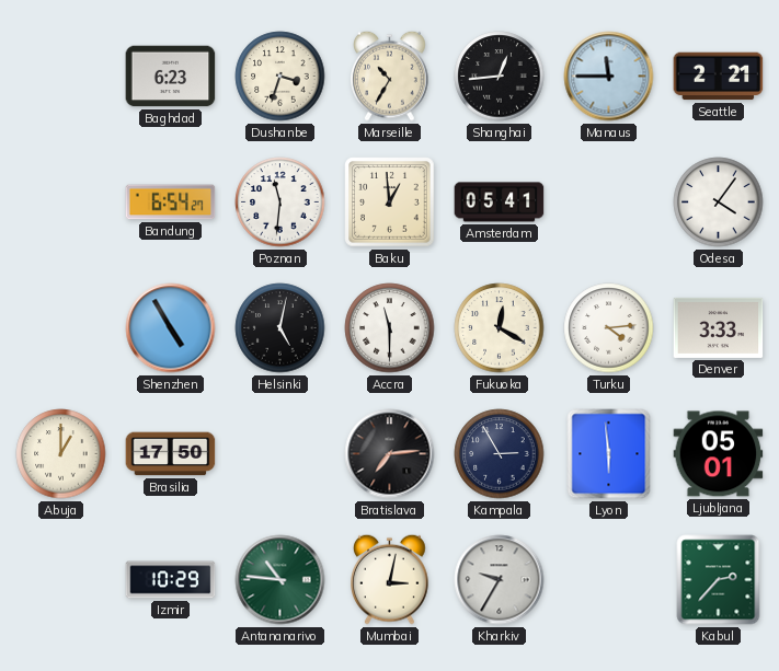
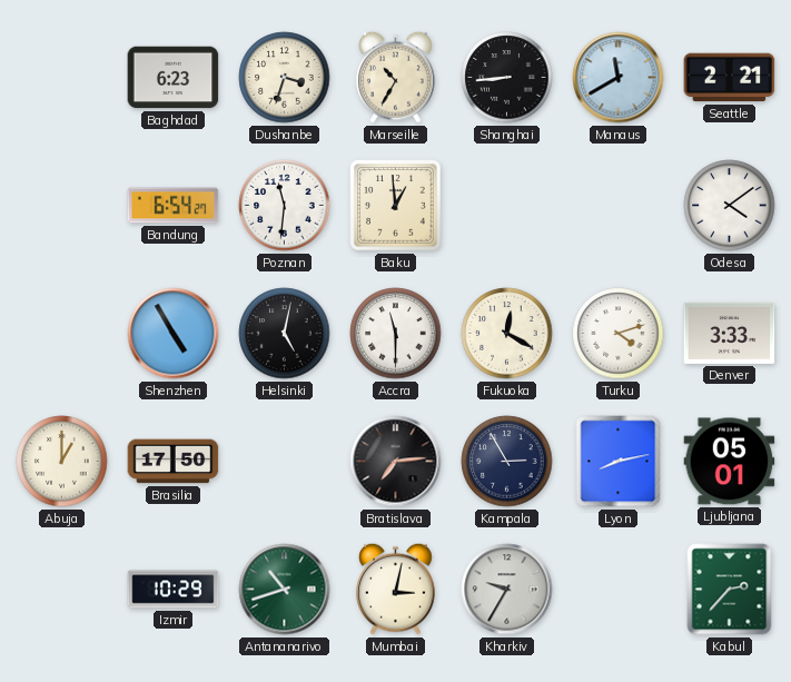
Shanghai: 12:44 -> 8:44
Manaus: 11:45 -> 11:40
Amsterdam: 05:41 -> none
Odesa: 4:06 -> 4:09
Turku: 4:14 -> 4:12
Lyon: 5:59 -> 8:13
Antananarivo: 10:46 -> 10:42
